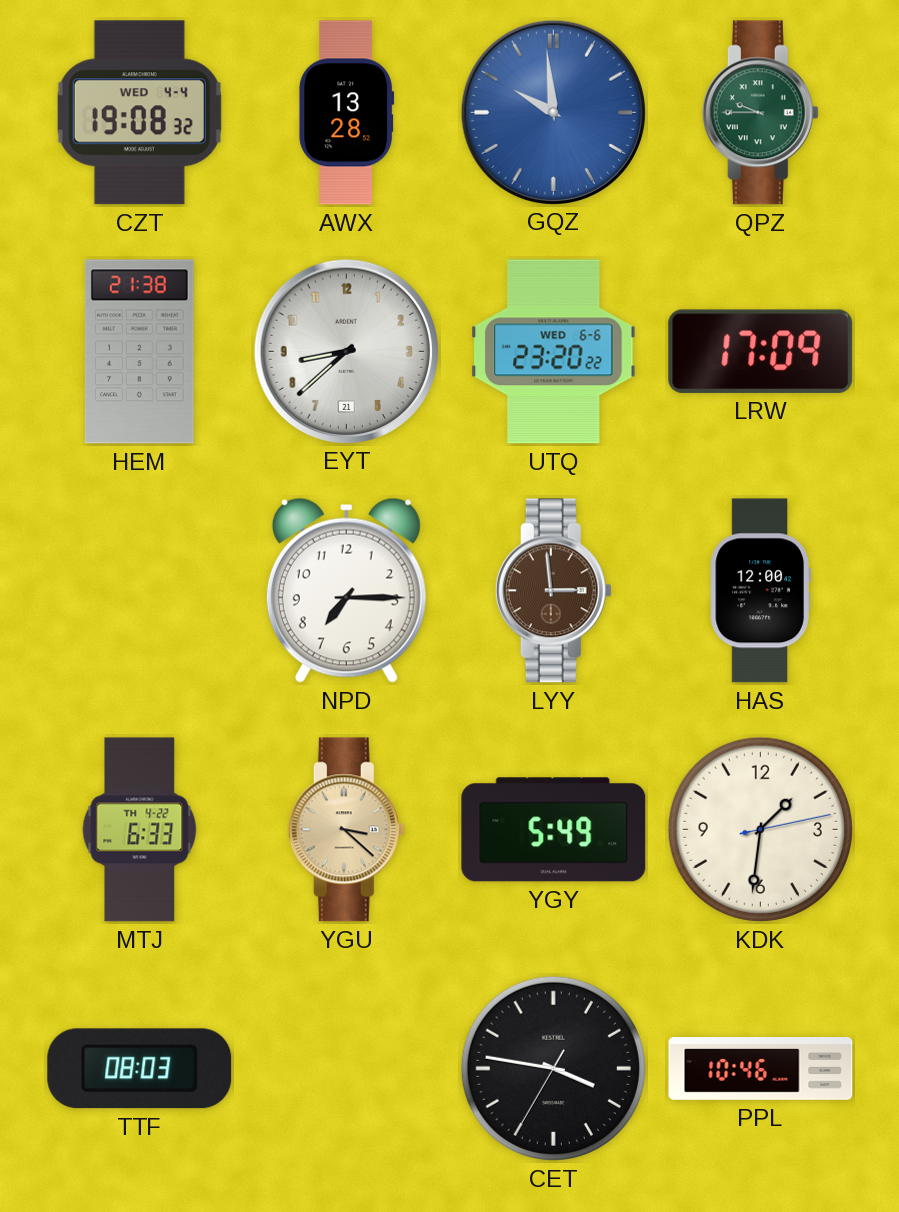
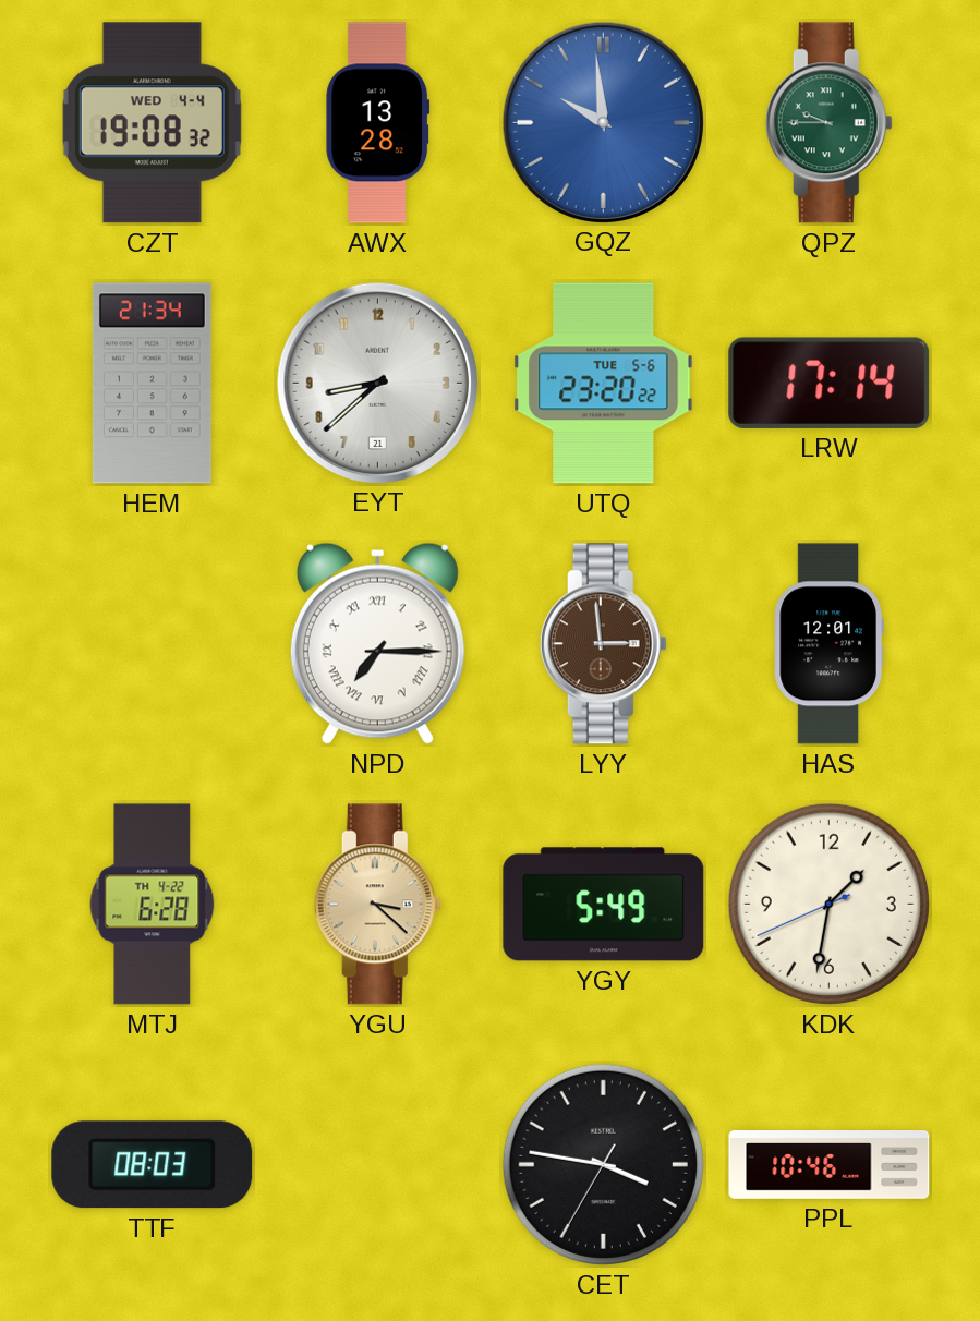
HEM: 21:38 -> 21:34
UTQ date: WED 6-6 -> TUE 5-6
LRW: 17:09 -> 17:14
NPD numerals: Arabic -> Roman
HAS: 12:00 -> 12:01
MTJ: 6:33 -> 6:28
KDK: 1:31:13 -> 1:31:41
